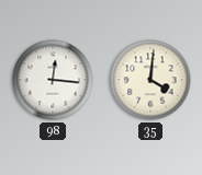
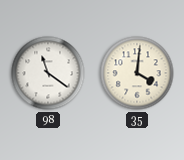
98: 12:16 -> 11:21
